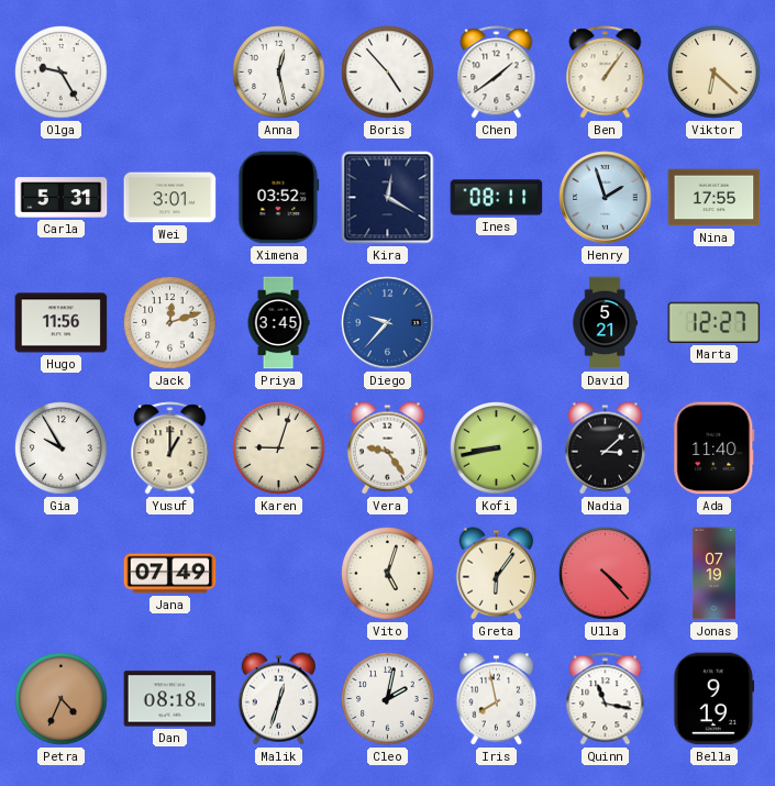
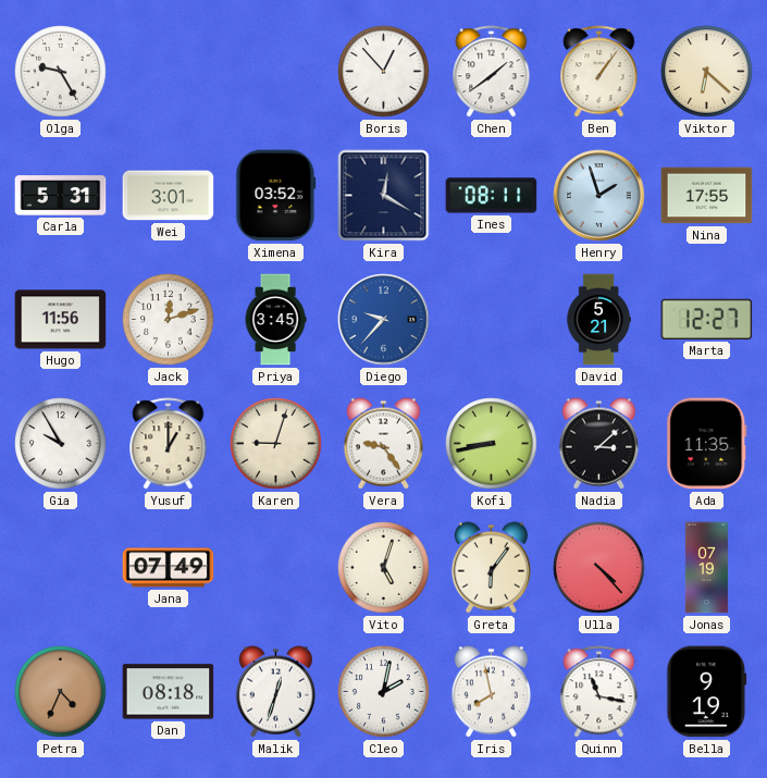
Anna: 12:28 -> none
Boris: 4:53 -> 12:53
Ada: 11:40 -> 11:35
